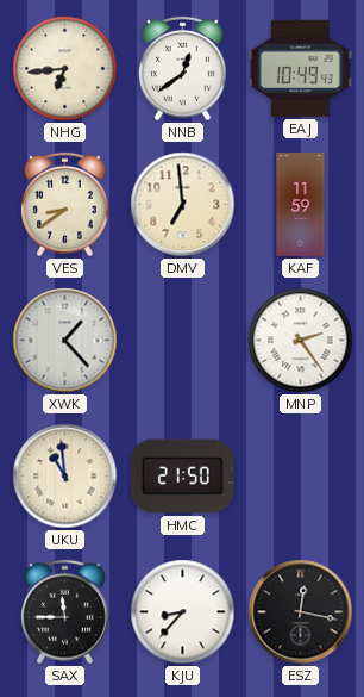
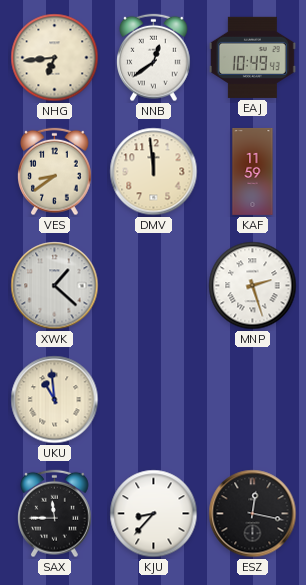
DMV: 6:59 -> 11:59
XWK: 1:23 -> 1:22
MNP: 2:24 -> 2:27
HMC: 21:50 -> none
